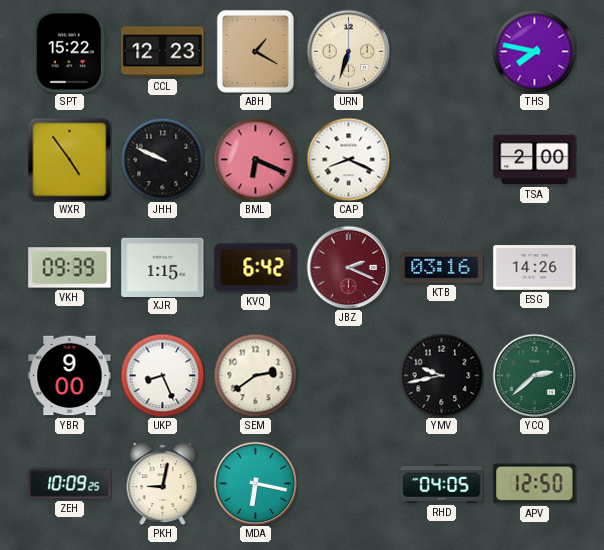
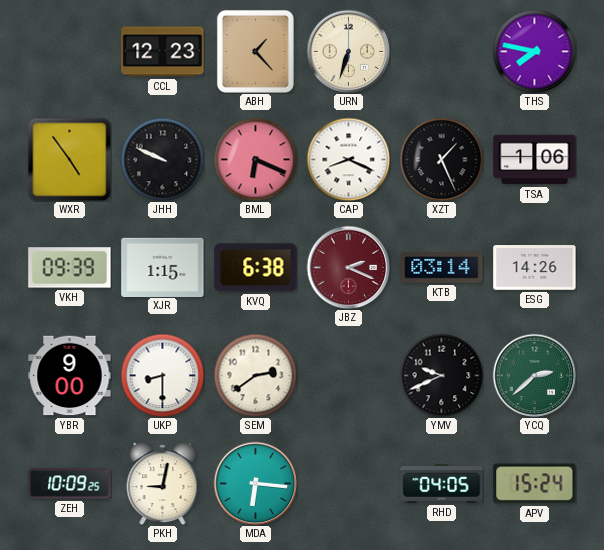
SPT: 15:22 -> none
ABH: 1:20 -> 1:23
XZT: none -> 1:26
TSA: 2:00 -> 1:06
KVQ: 6:42 -> 6:38
KTB: 03:16 -> 03:14
UKP: 8:26 -> 8:30
YMV: 9:43 -> 9:41
MDA: 6:17 -> 6:16
APV: 12:50 -> 15:24
